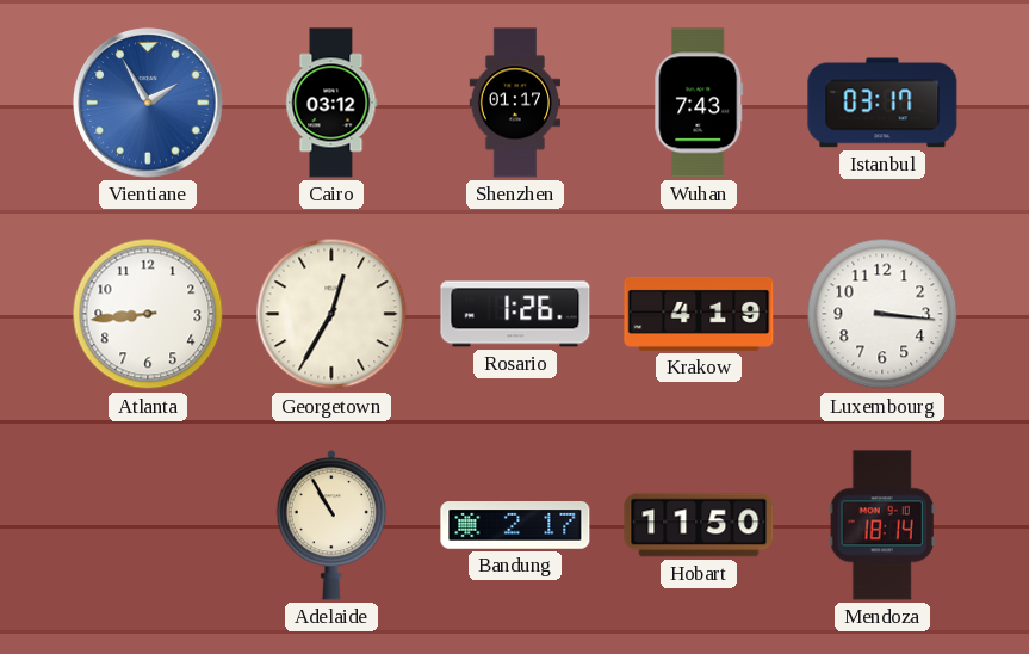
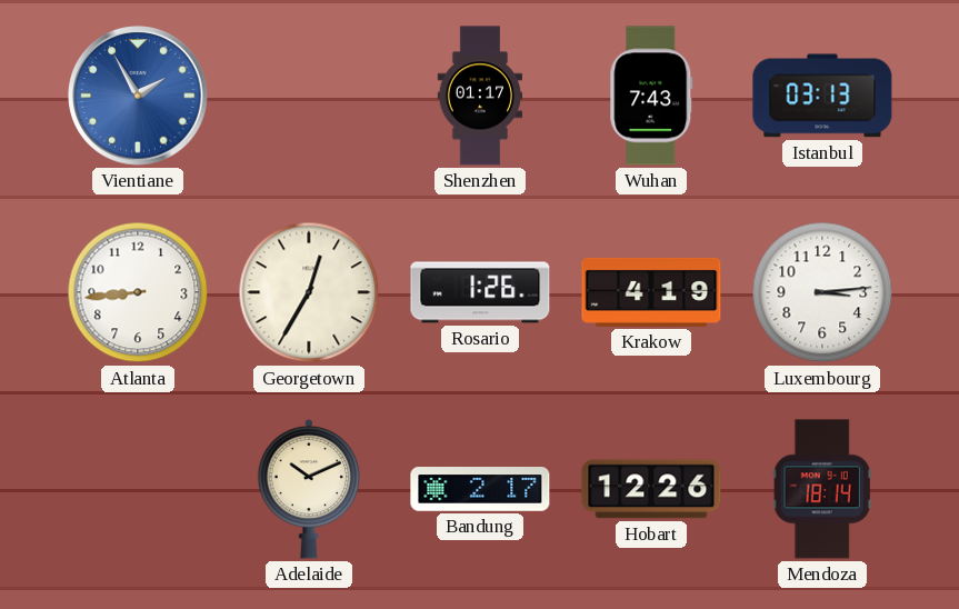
Cairo: 03:12 -> none
Istanbul: 03:17 -> 03:13
Luxembourg: 3:16 -> 3:14
Adelaide: 10:55 -> 10:11
Hobart: 11:50 -> 12:26
